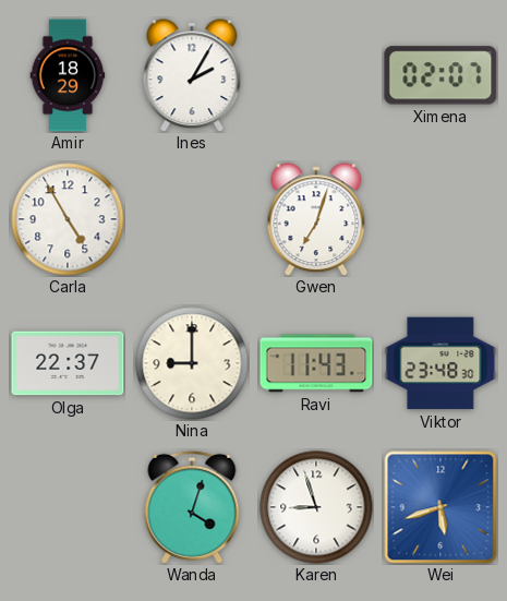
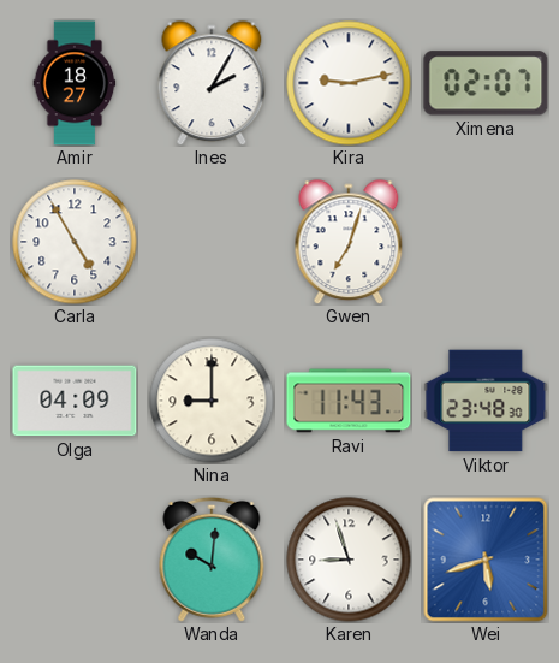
Amir: 18:29 -> 18:27
Kira: none -> 9:13
Olga: 22:37 -> 04:09
Wanda: 4:03 -> 10:01
